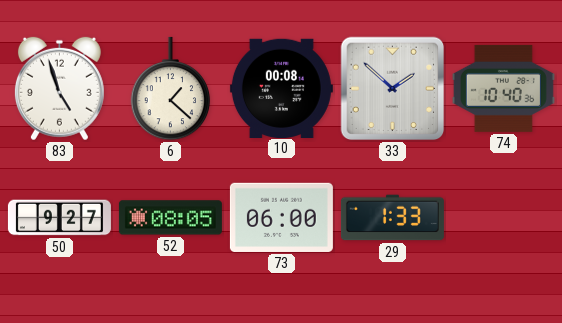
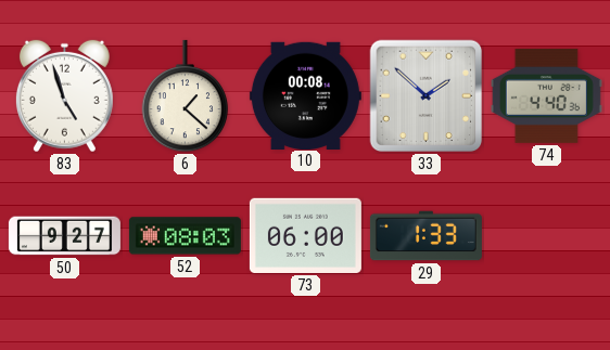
74: 10:40 -> 4:40
52: 08:05 -> 08:03
